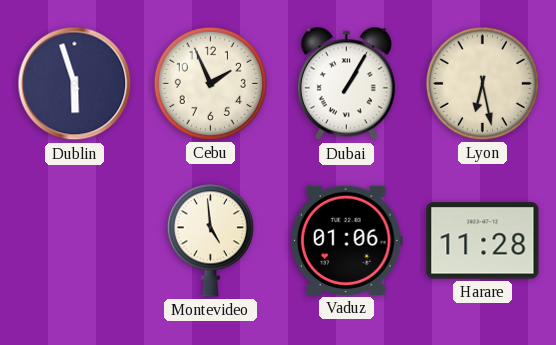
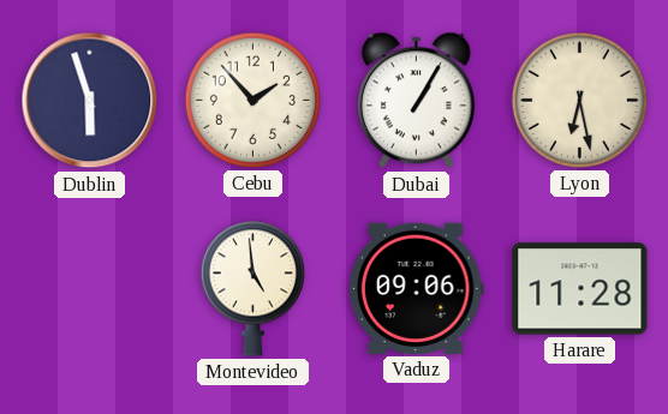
Cebu: 1:56 -> 1:53
Vaduz: 01:06 -> 09:06
